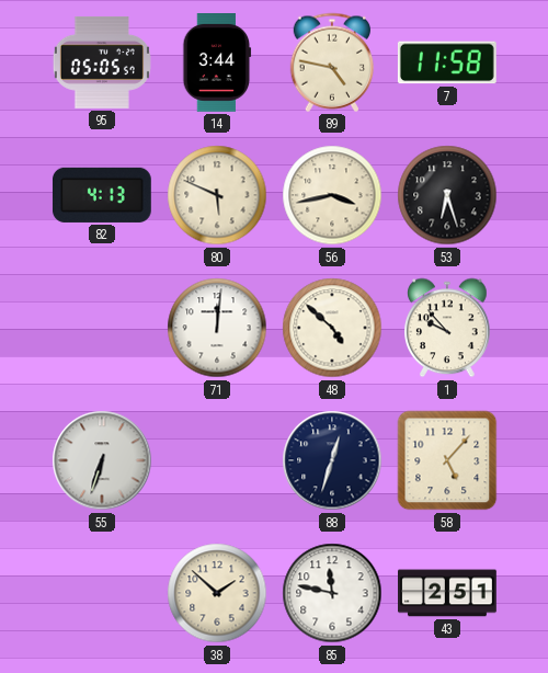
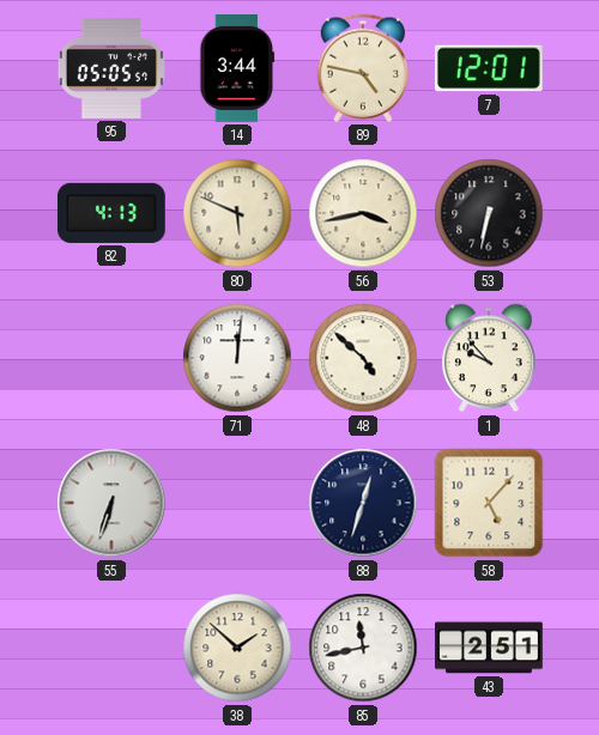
7: 11:58 -> 12:01
53: 6:27 -> 6:32
85: 11:47 -> 11:43
